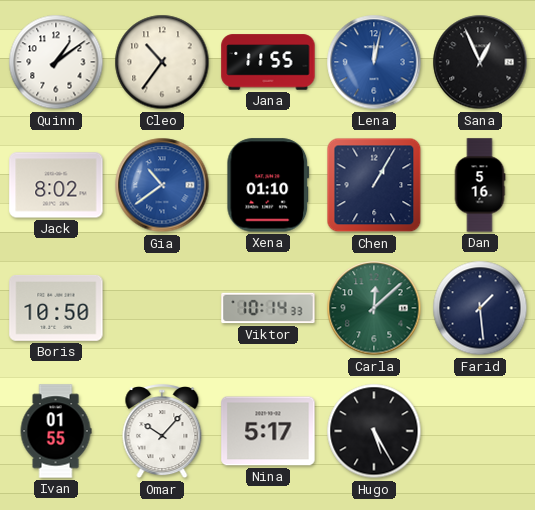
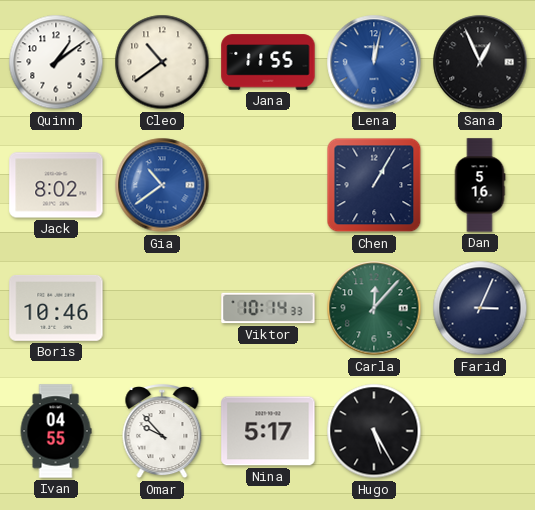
Cleo: 10:36 -> 10:39
Xena: 01:10 -> none
Boris: 10:50 -> 10:46
Carla: 12:08 -> 12:07
Farid: 1:29 -> 3:04
Ivan: 01:55 -> 04:55
Omar: 10:07 -> 9:53
